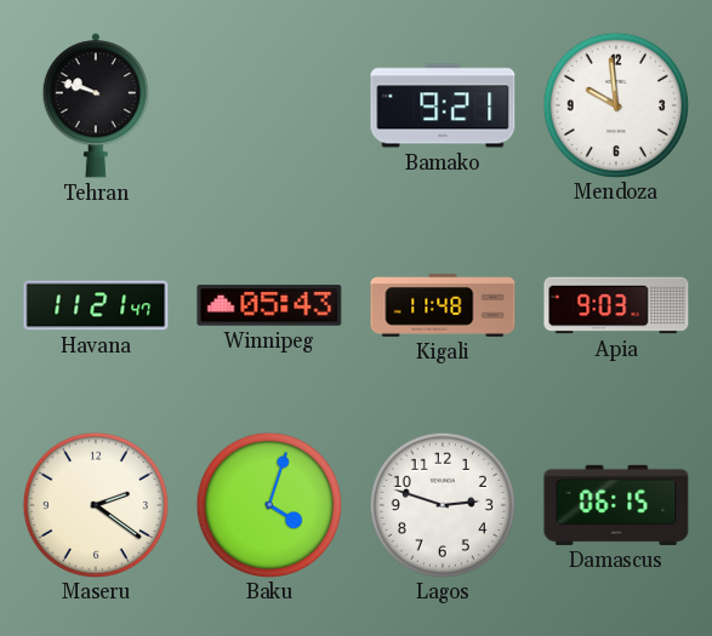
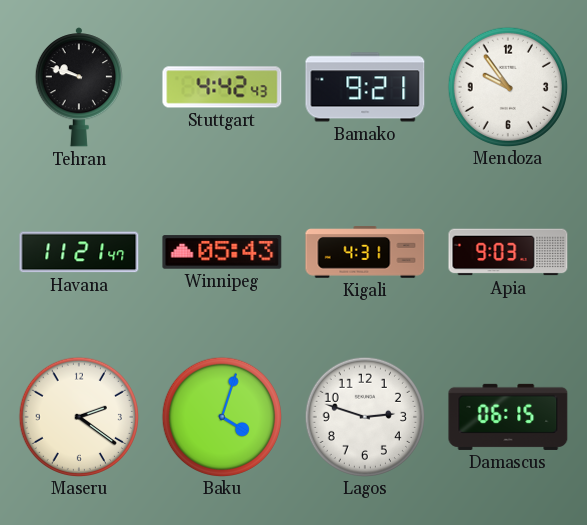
Stuttgart: none -> 4:42
Mendoza: 9:59 -> 9:54
Kigali: 11:48 -> 4:31
